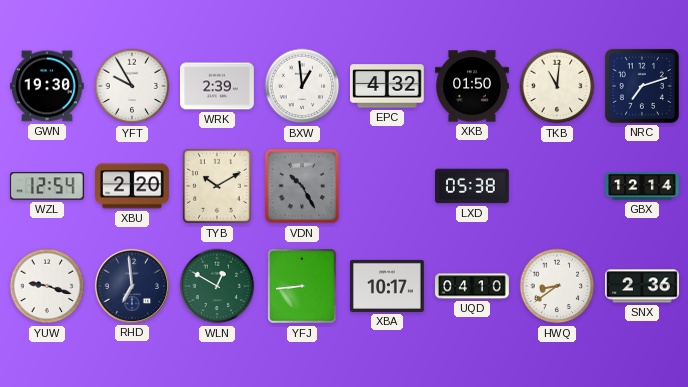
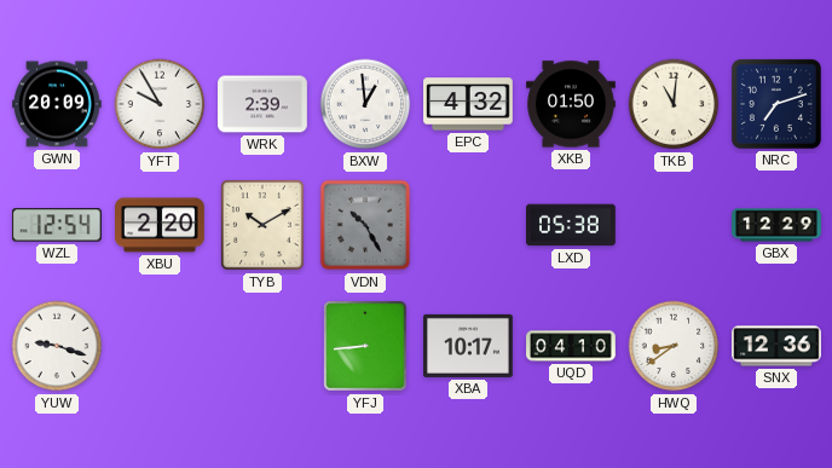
GWN: 19:30 -> 20:09
GBX: 12:14 -> 12:29
RHD: 6:59 -> none
WLN: 12:50 -> none
SNX: 2:36 -> 12:36
